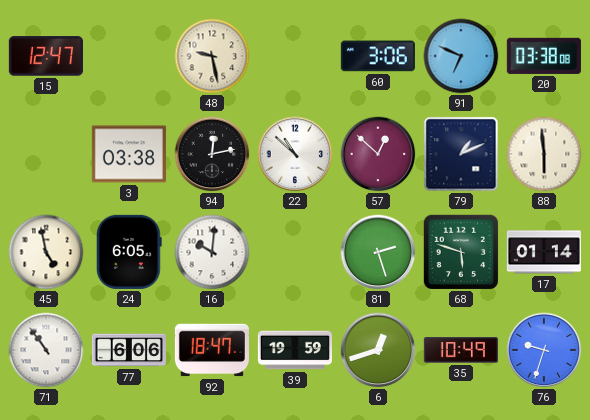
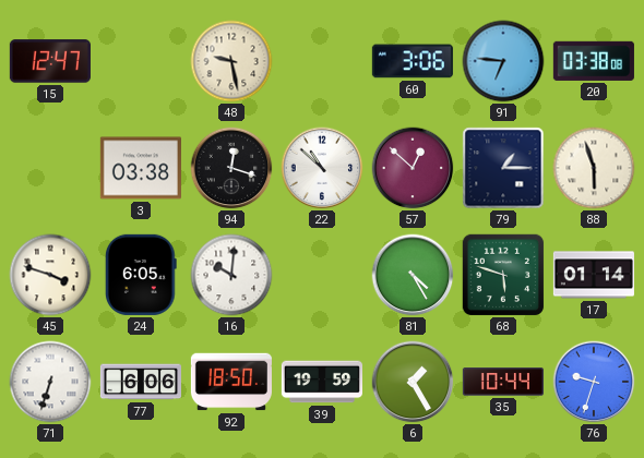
91: 6:49 -> 6:46
94: 12:13 -> 12:18
79: 1:11 -> 1:15
88: 5:59 -> 5:57
45: 4:58 -> 3:48
81: 2:27 -> 4:25
71: 10:54 -> 6:33
92: 18:47 -> 18:50
6: 12:42 -> 1:25
35: 10:49 -> 10:44
